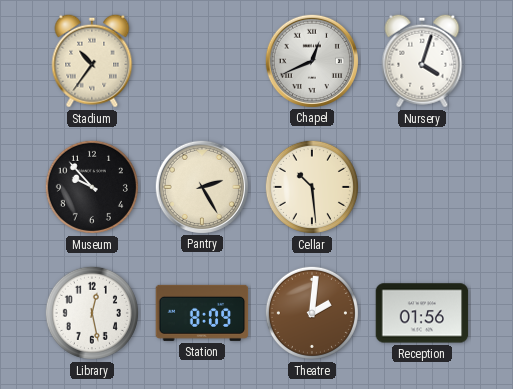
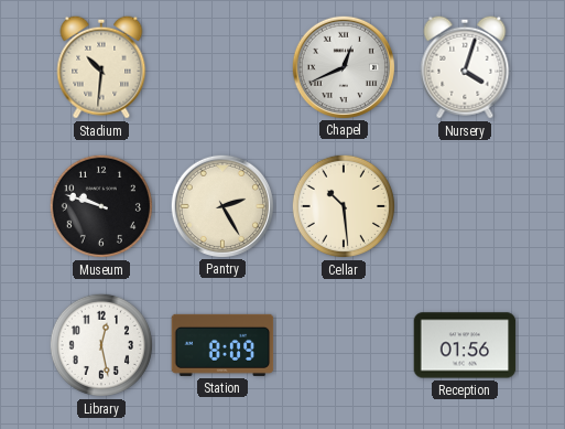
Stadium: 10:36 -> 10:31
Museum: 9:53 -> 9:48
Theatre: 2:01 -> none
